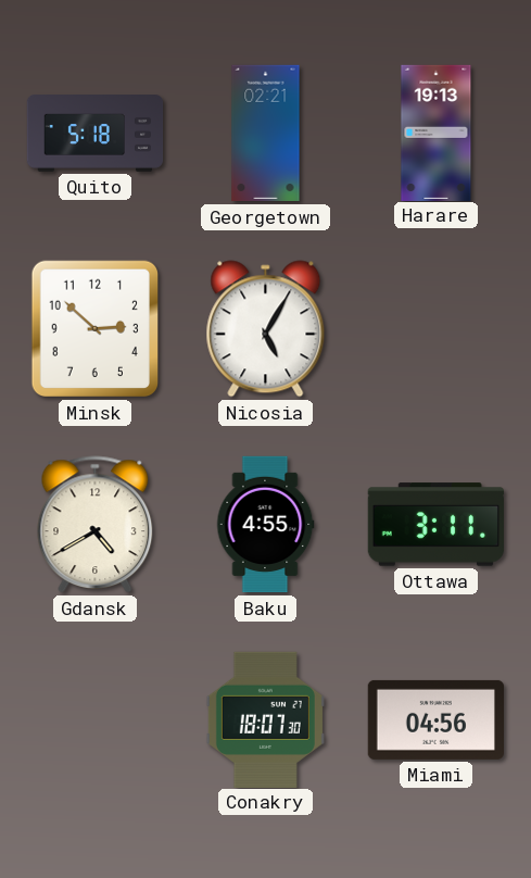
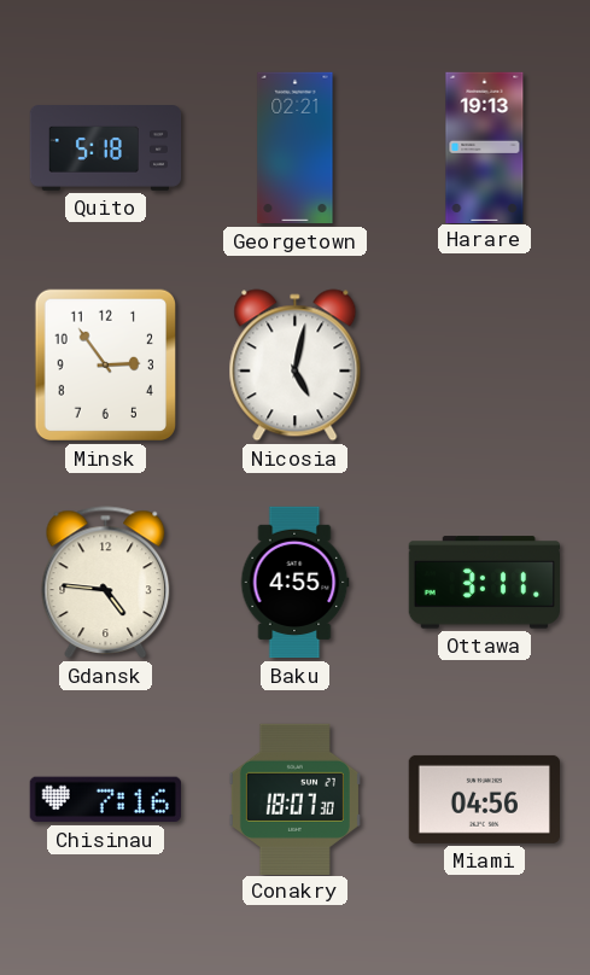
Minsk: 2:52 -> 2:54
Nicosia: 5:05 -> 5:02
Gdansk: 4:40 -> 4:46
Chisinau: none -> 7:16
